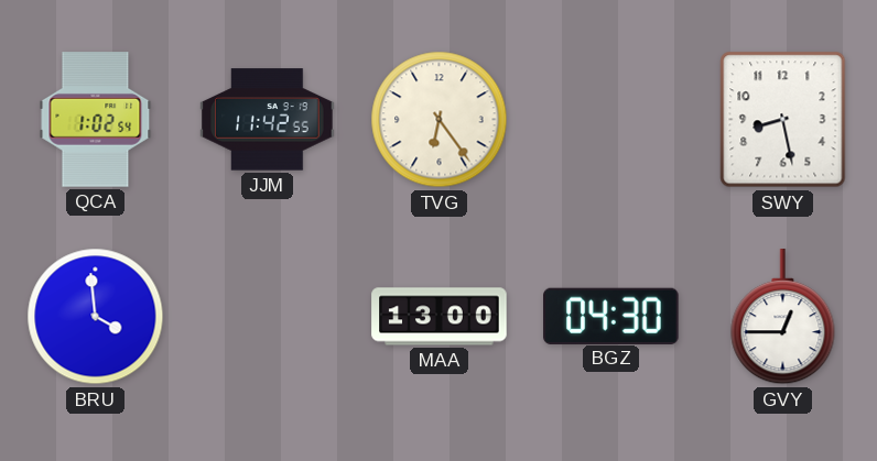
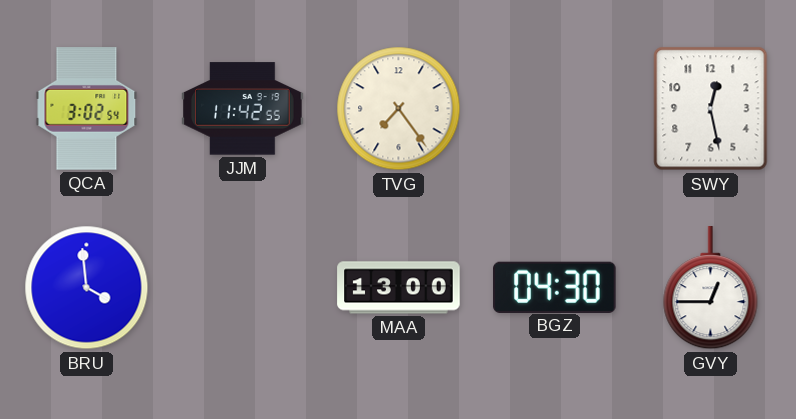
QCA: 1:02 -> 3:02
TVG: 6:24 -> 7:24
SWY: 8:28 -> 12:28
